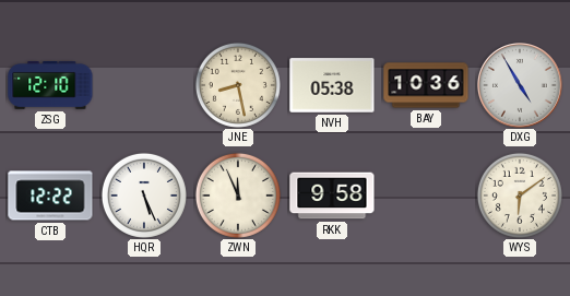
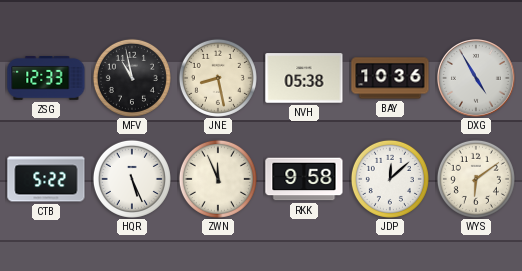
ZSG: 12:10 -> 12:33
MFV: none -> 10:58
CTB: 12:22 -> 5:22
JDP: none -> 12:08
